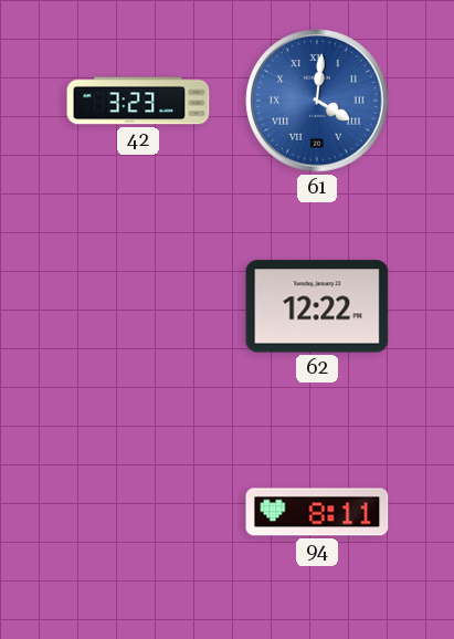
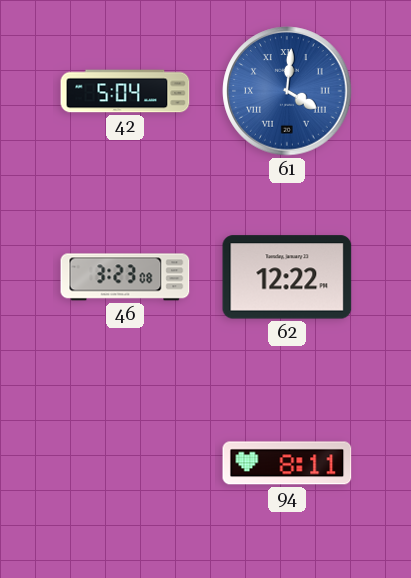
42: 3:23 -> 5:04
46: none -> 3:23
